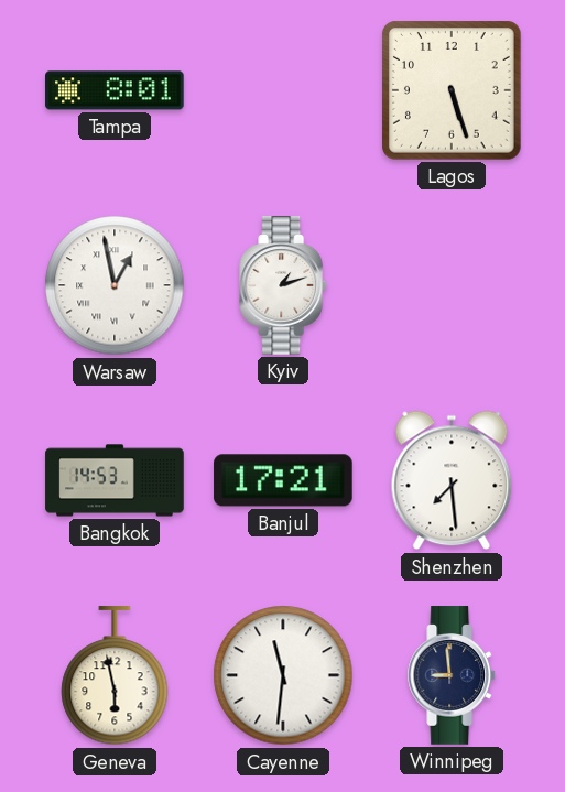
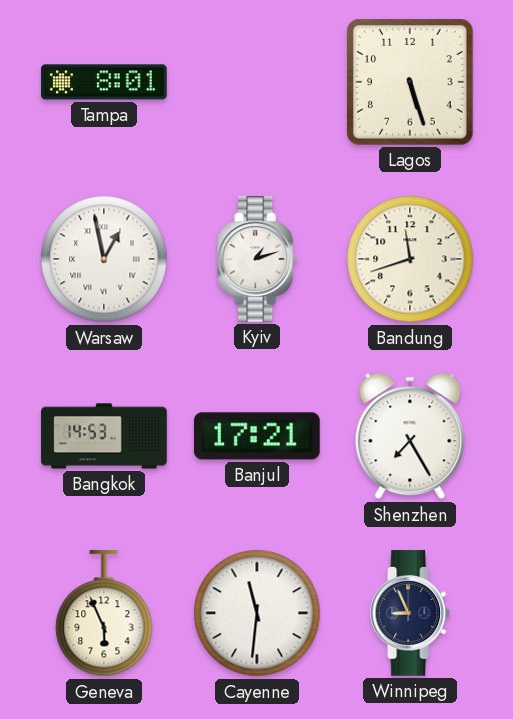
Bandung: none -> 11:42
Shenzhen: 7:29 -> 7:25
Geneva: 5:58 -> 5:56
Winnipeg: 8:59 -> 8:56
